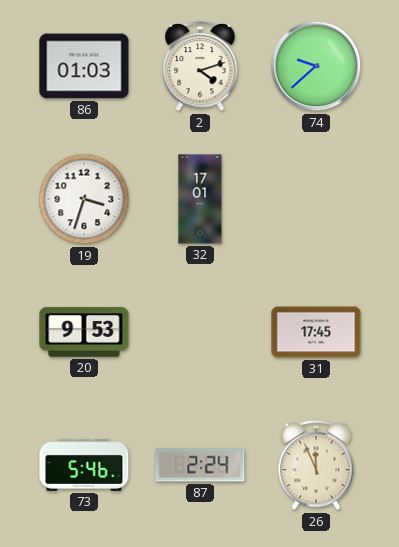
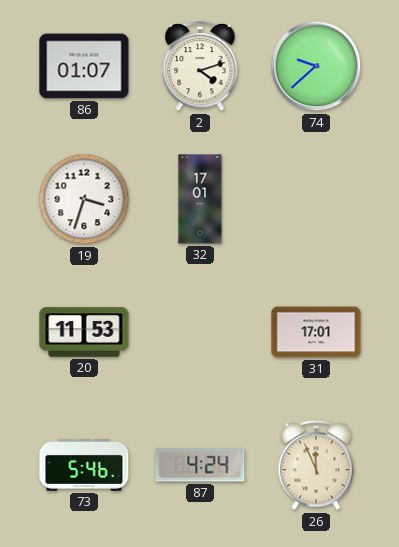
86: 01:03 -> 01:07
20: 9:53 -> 11:53
31: 17:45 -> 17:01
87: 2:24 -> 4:24
